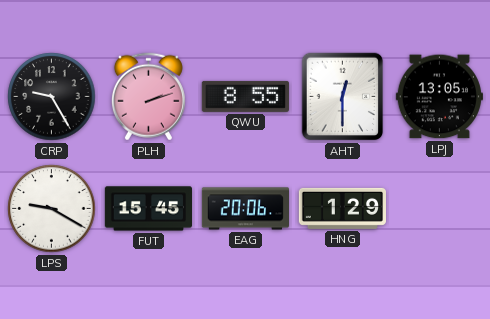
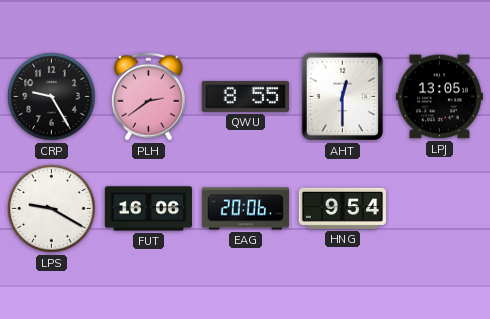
PLH: 2:12 -> 2:39
FUT: 15:45 -> 16:06
HNG: 1:29 -> 9:54
